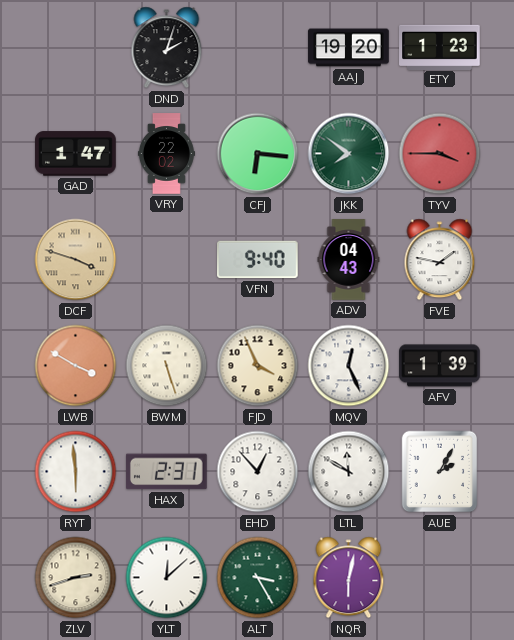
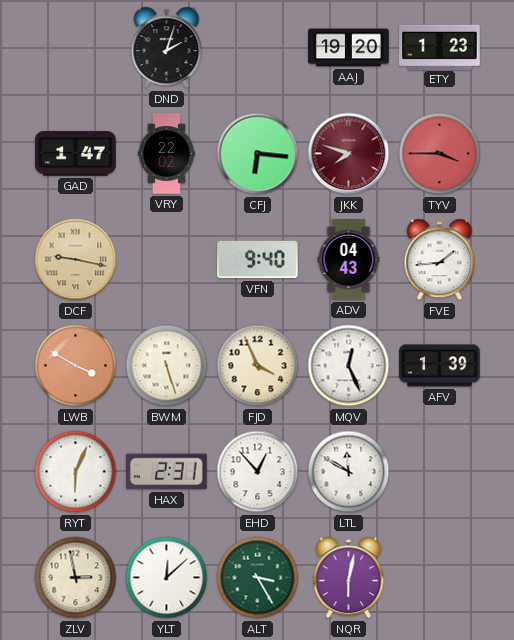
JKK: 7:51 -> 7:48
JKK dial: green -> burgundy
DCF: 3:48 -> 9:17
FVE: 1:47 -> 1:44
RYT: 5:59 -> 6:04
AUE: 2:05 -> none
ZLV: 2:42 -> 2:58
